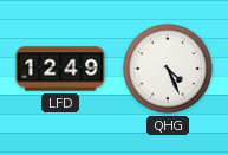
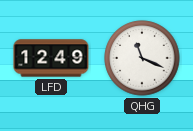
QHG: 4:26 -> 11:19
